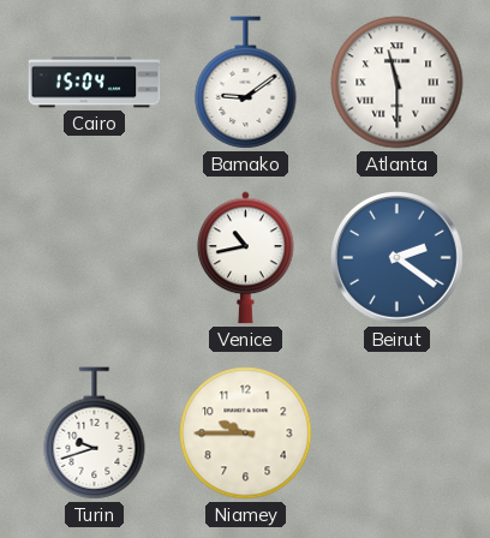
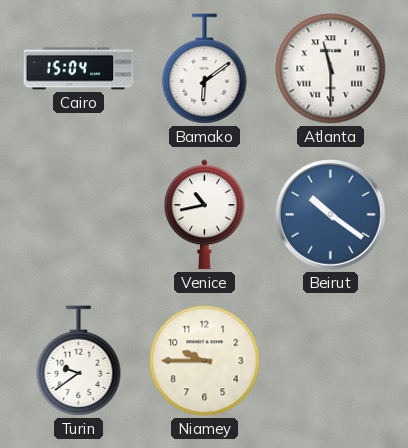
Bamako: 9:09 -> 6:09
Beirut: 2:21 -> 10:21
Turin: 9:42 -> 9:39
